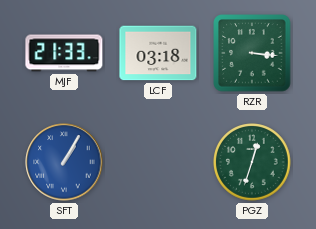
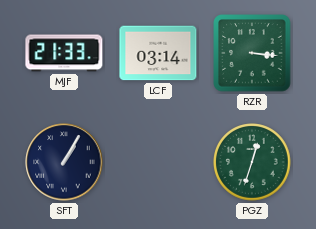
LCF: 03:18 -> 03:14
SFT dial: blue -> navy
